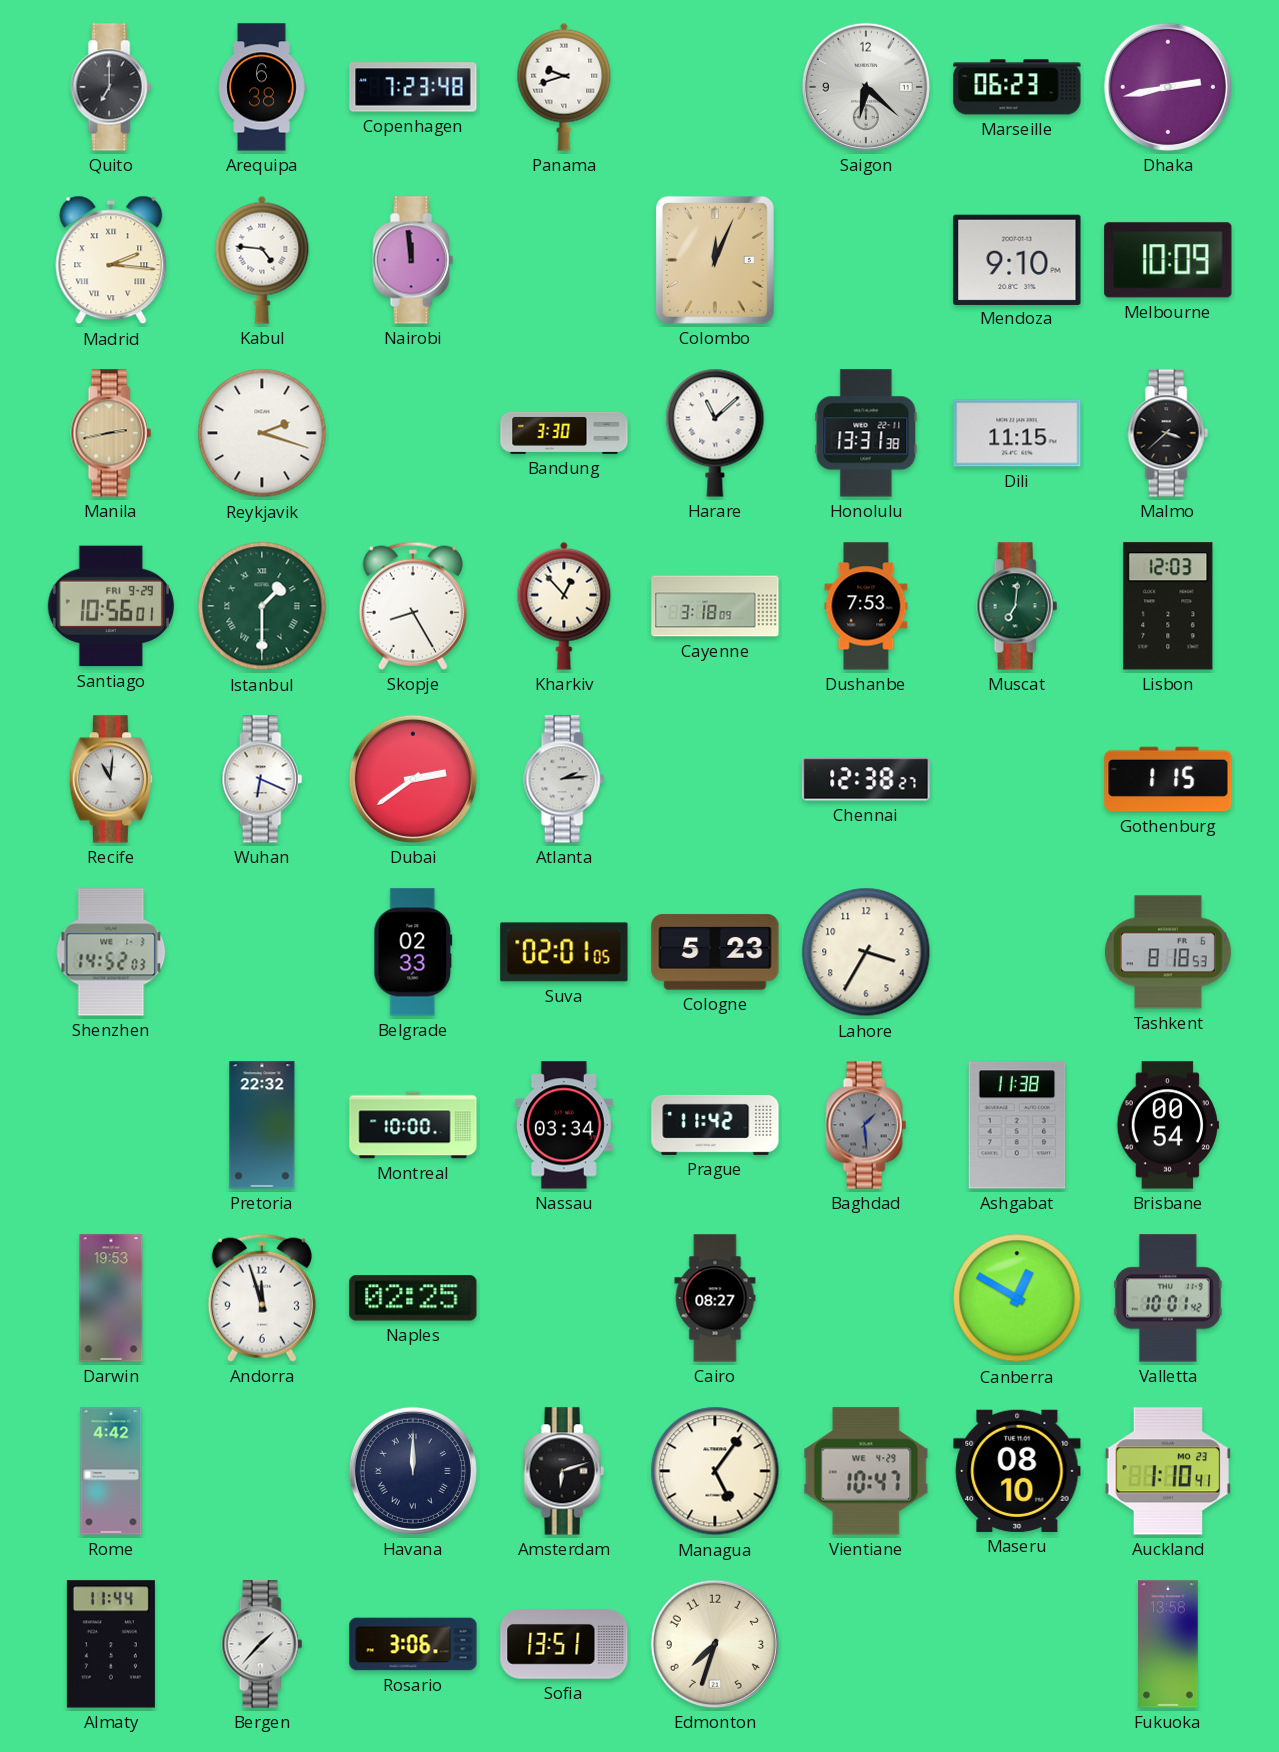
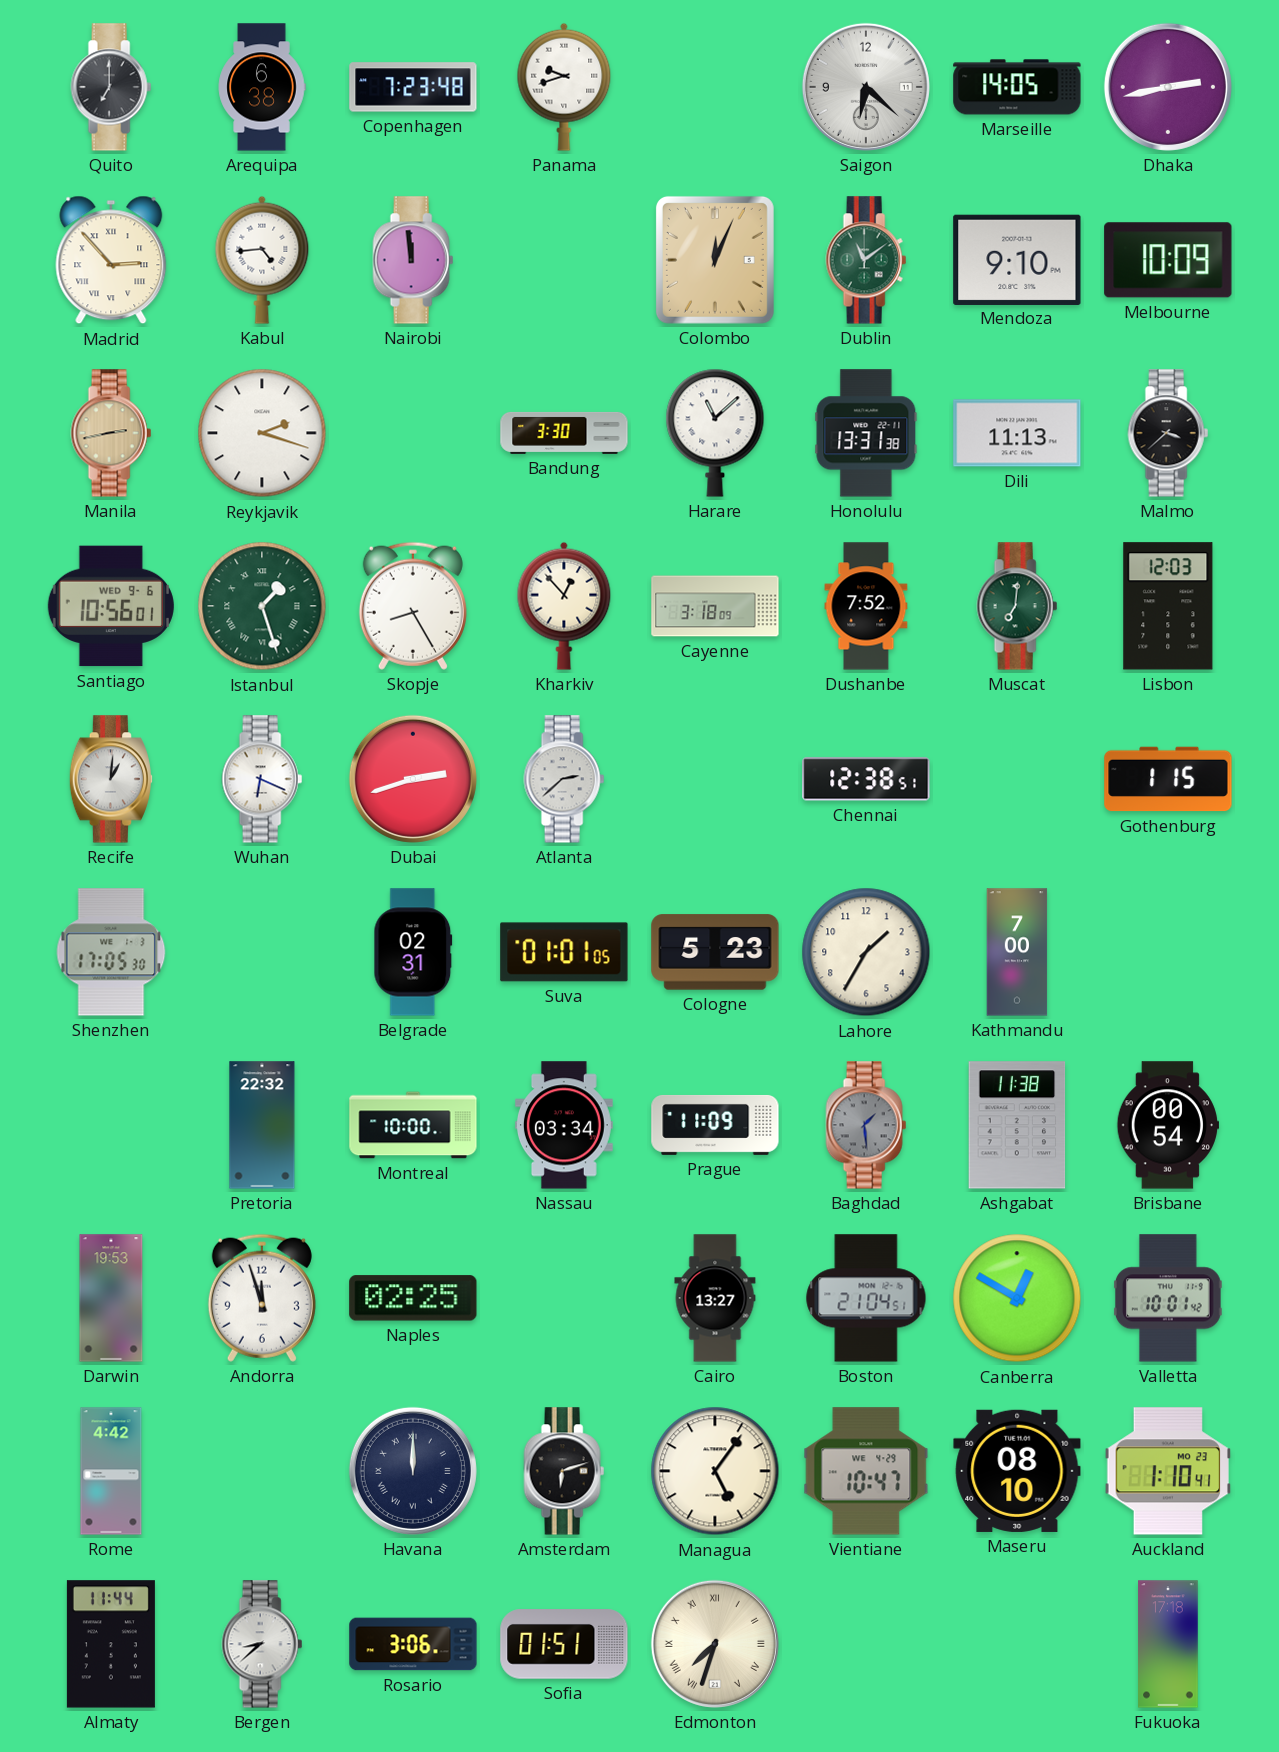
Marseille: 06:23 -> 14:05
Madrid: 2:16 -> 2:53
Kabul: 4:46 -> 4:44
Dublin: none -> 11:09
Dili: 11:15 -> 11:13
Santiago date: FRI 9-29 -> WED 9-6
Istanbul: 1:30 -> 1:27
Dushanbe: 7:53 -> 7:52
Recife: 11:01 -> 1:01
Dubai: 2:39 -> 2:42
Atlanta: 2:14 -> 2:38
Chennai: 12:38:27 -> 12:38:51
Shenzhen: 14:52 -> 17:05
Belgrade: 02:33 -> 02:31
Suva: 02:01 -> 01:01
Lahore: 3:35 -> 1:35
Kathmandu: none -> 7:00
Tashkent: 8:18 -> none
Prague: 11:42 -> 11:09
Cairo: 08:27 -> 13:27
Boston: none -> 21:04
Bergen: 1:37 -> 8:38
Sofia: 13:51 -> 01:51
Edmonton numerals: Arabic -> Roman
Fukuoka: 13:58 -> 17:18
